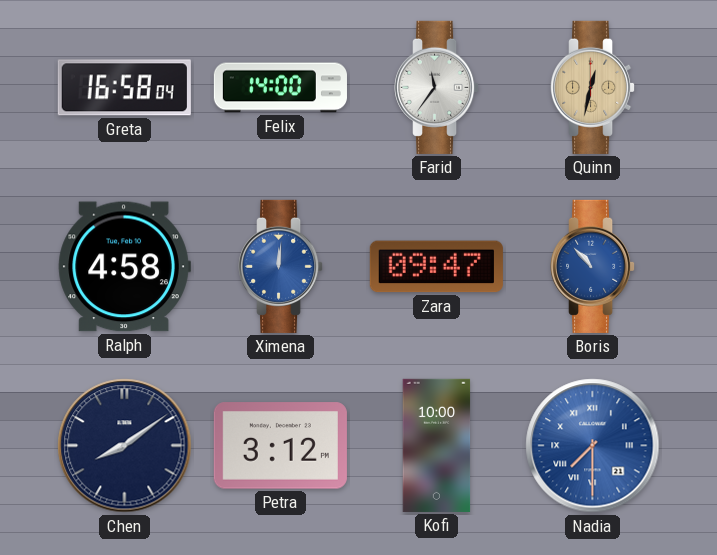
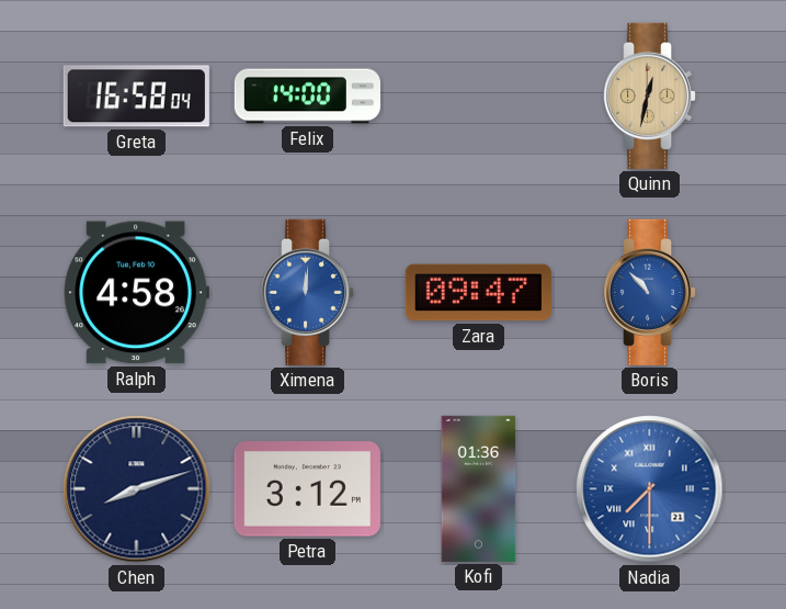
Farid: 11:36 -> none
Chen: 8:09 -> 8:12
Kofi: 10:00 -> 01:36
